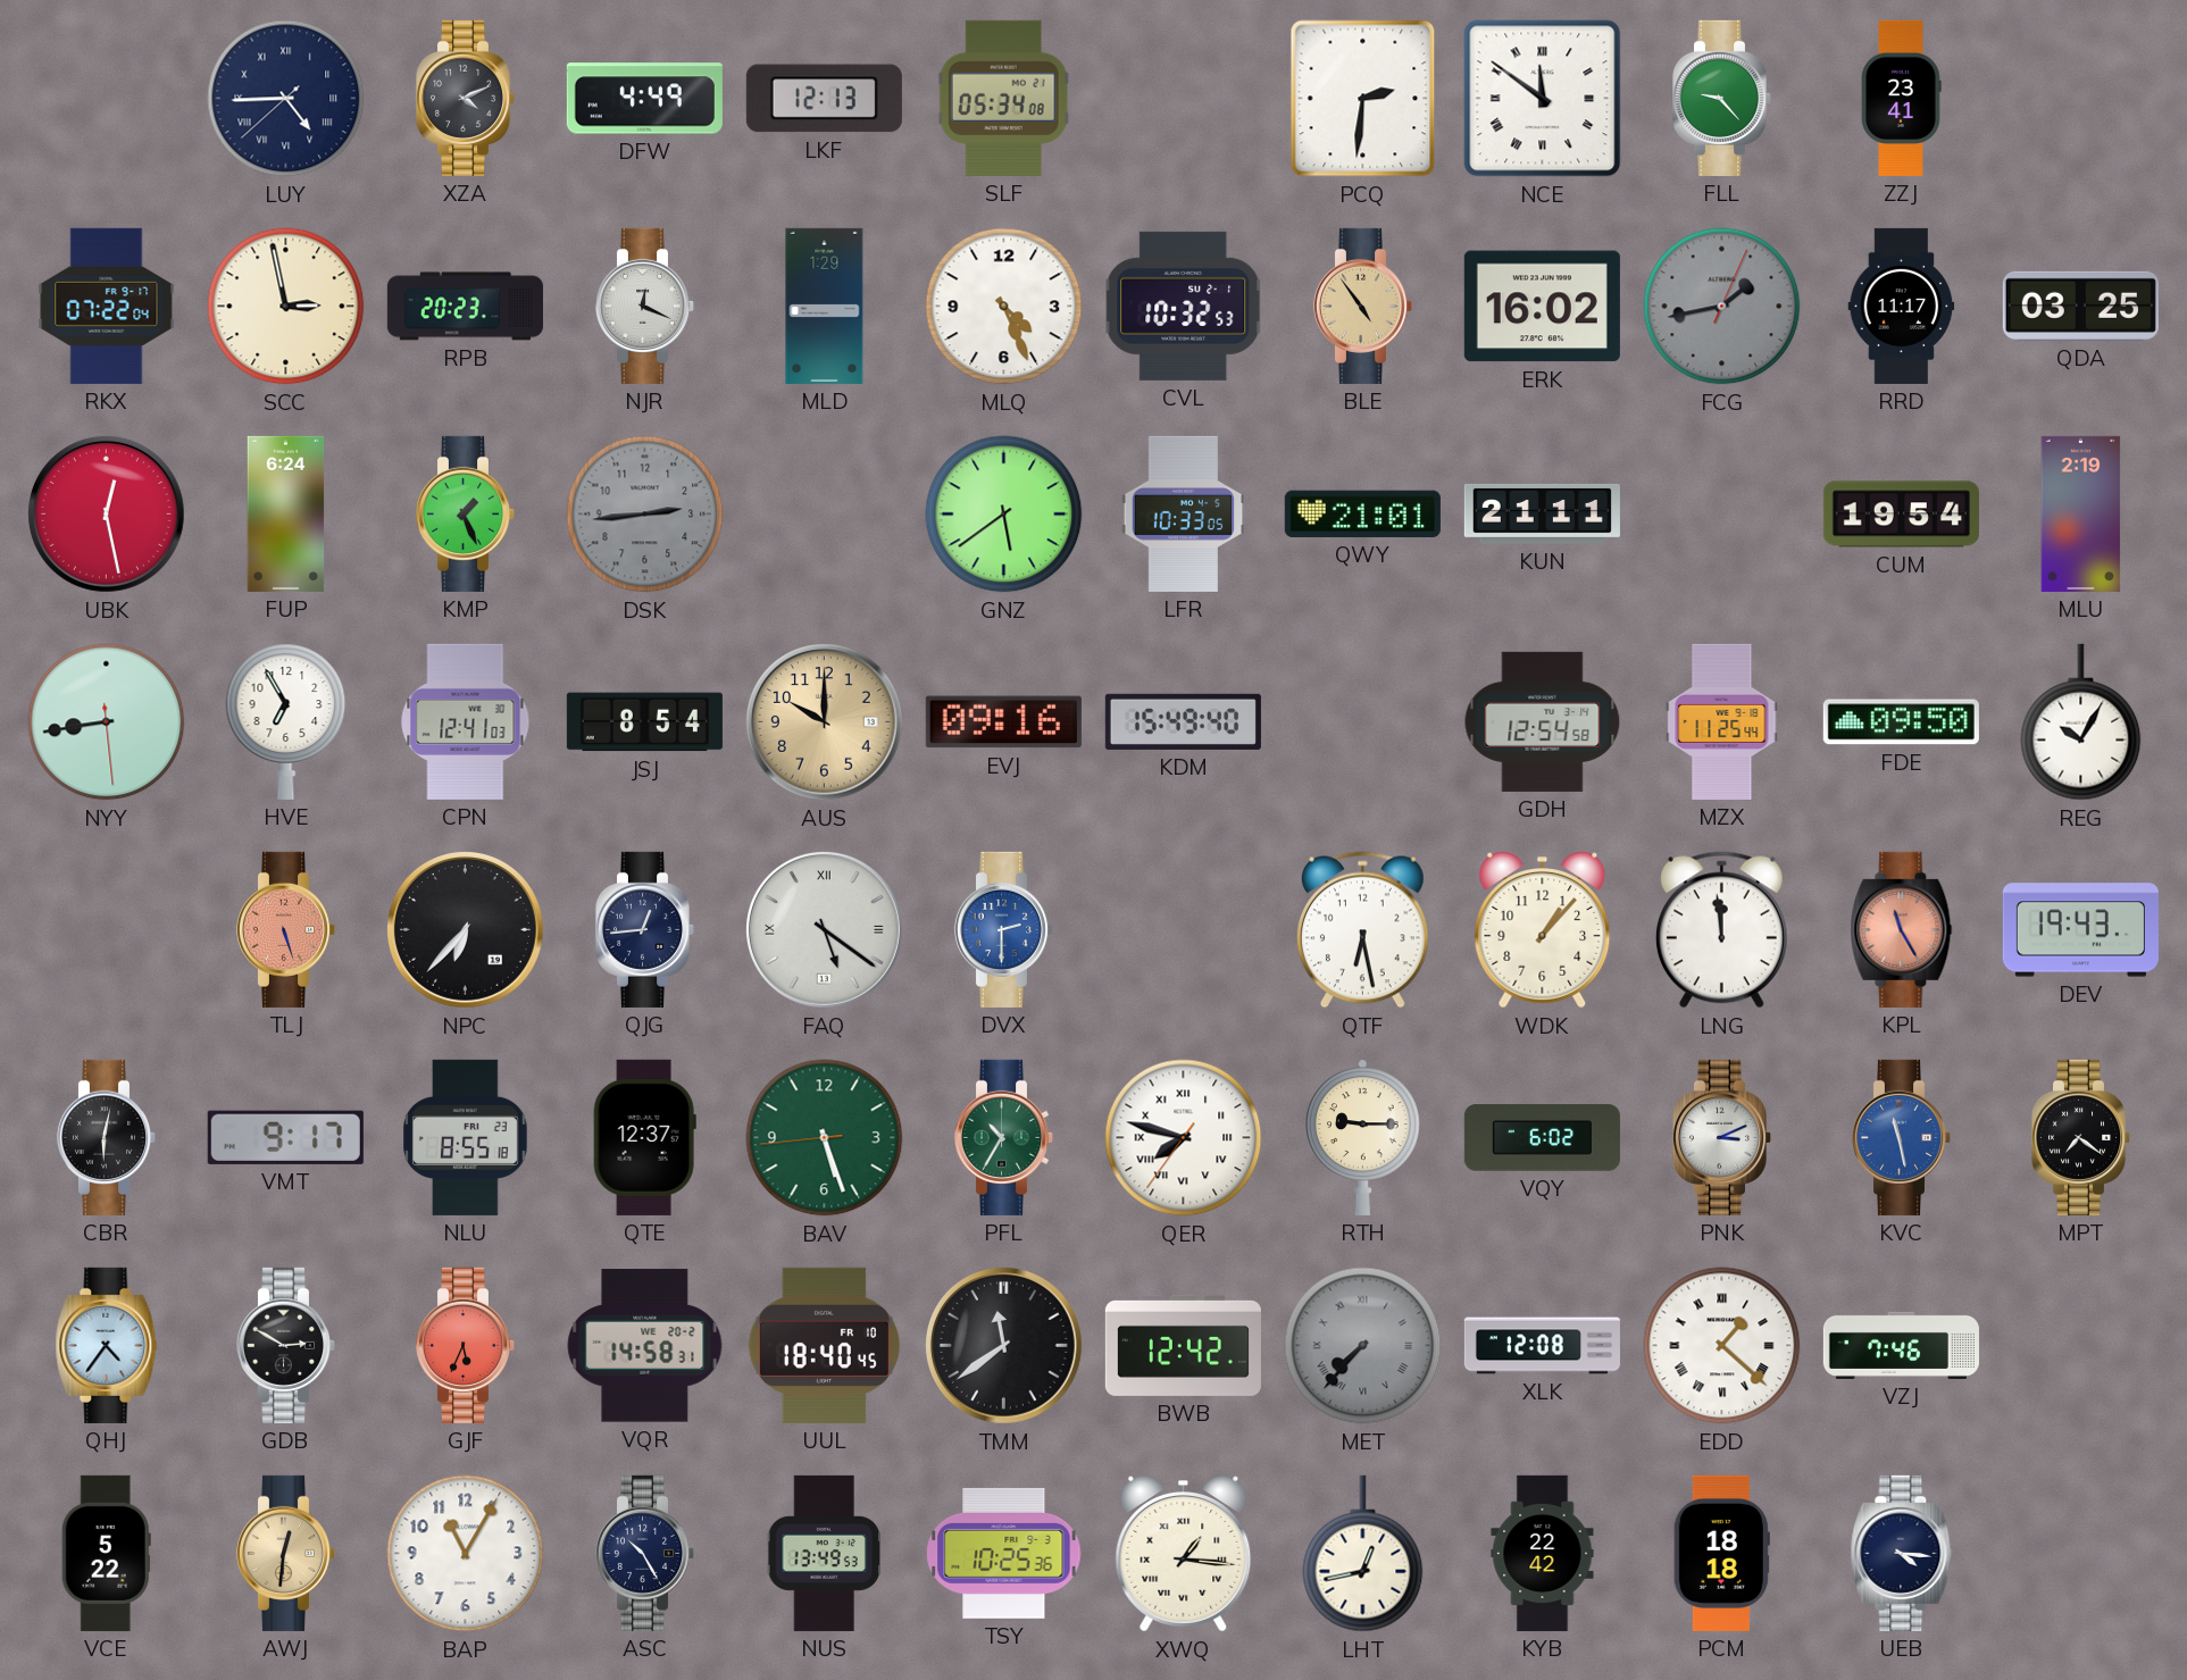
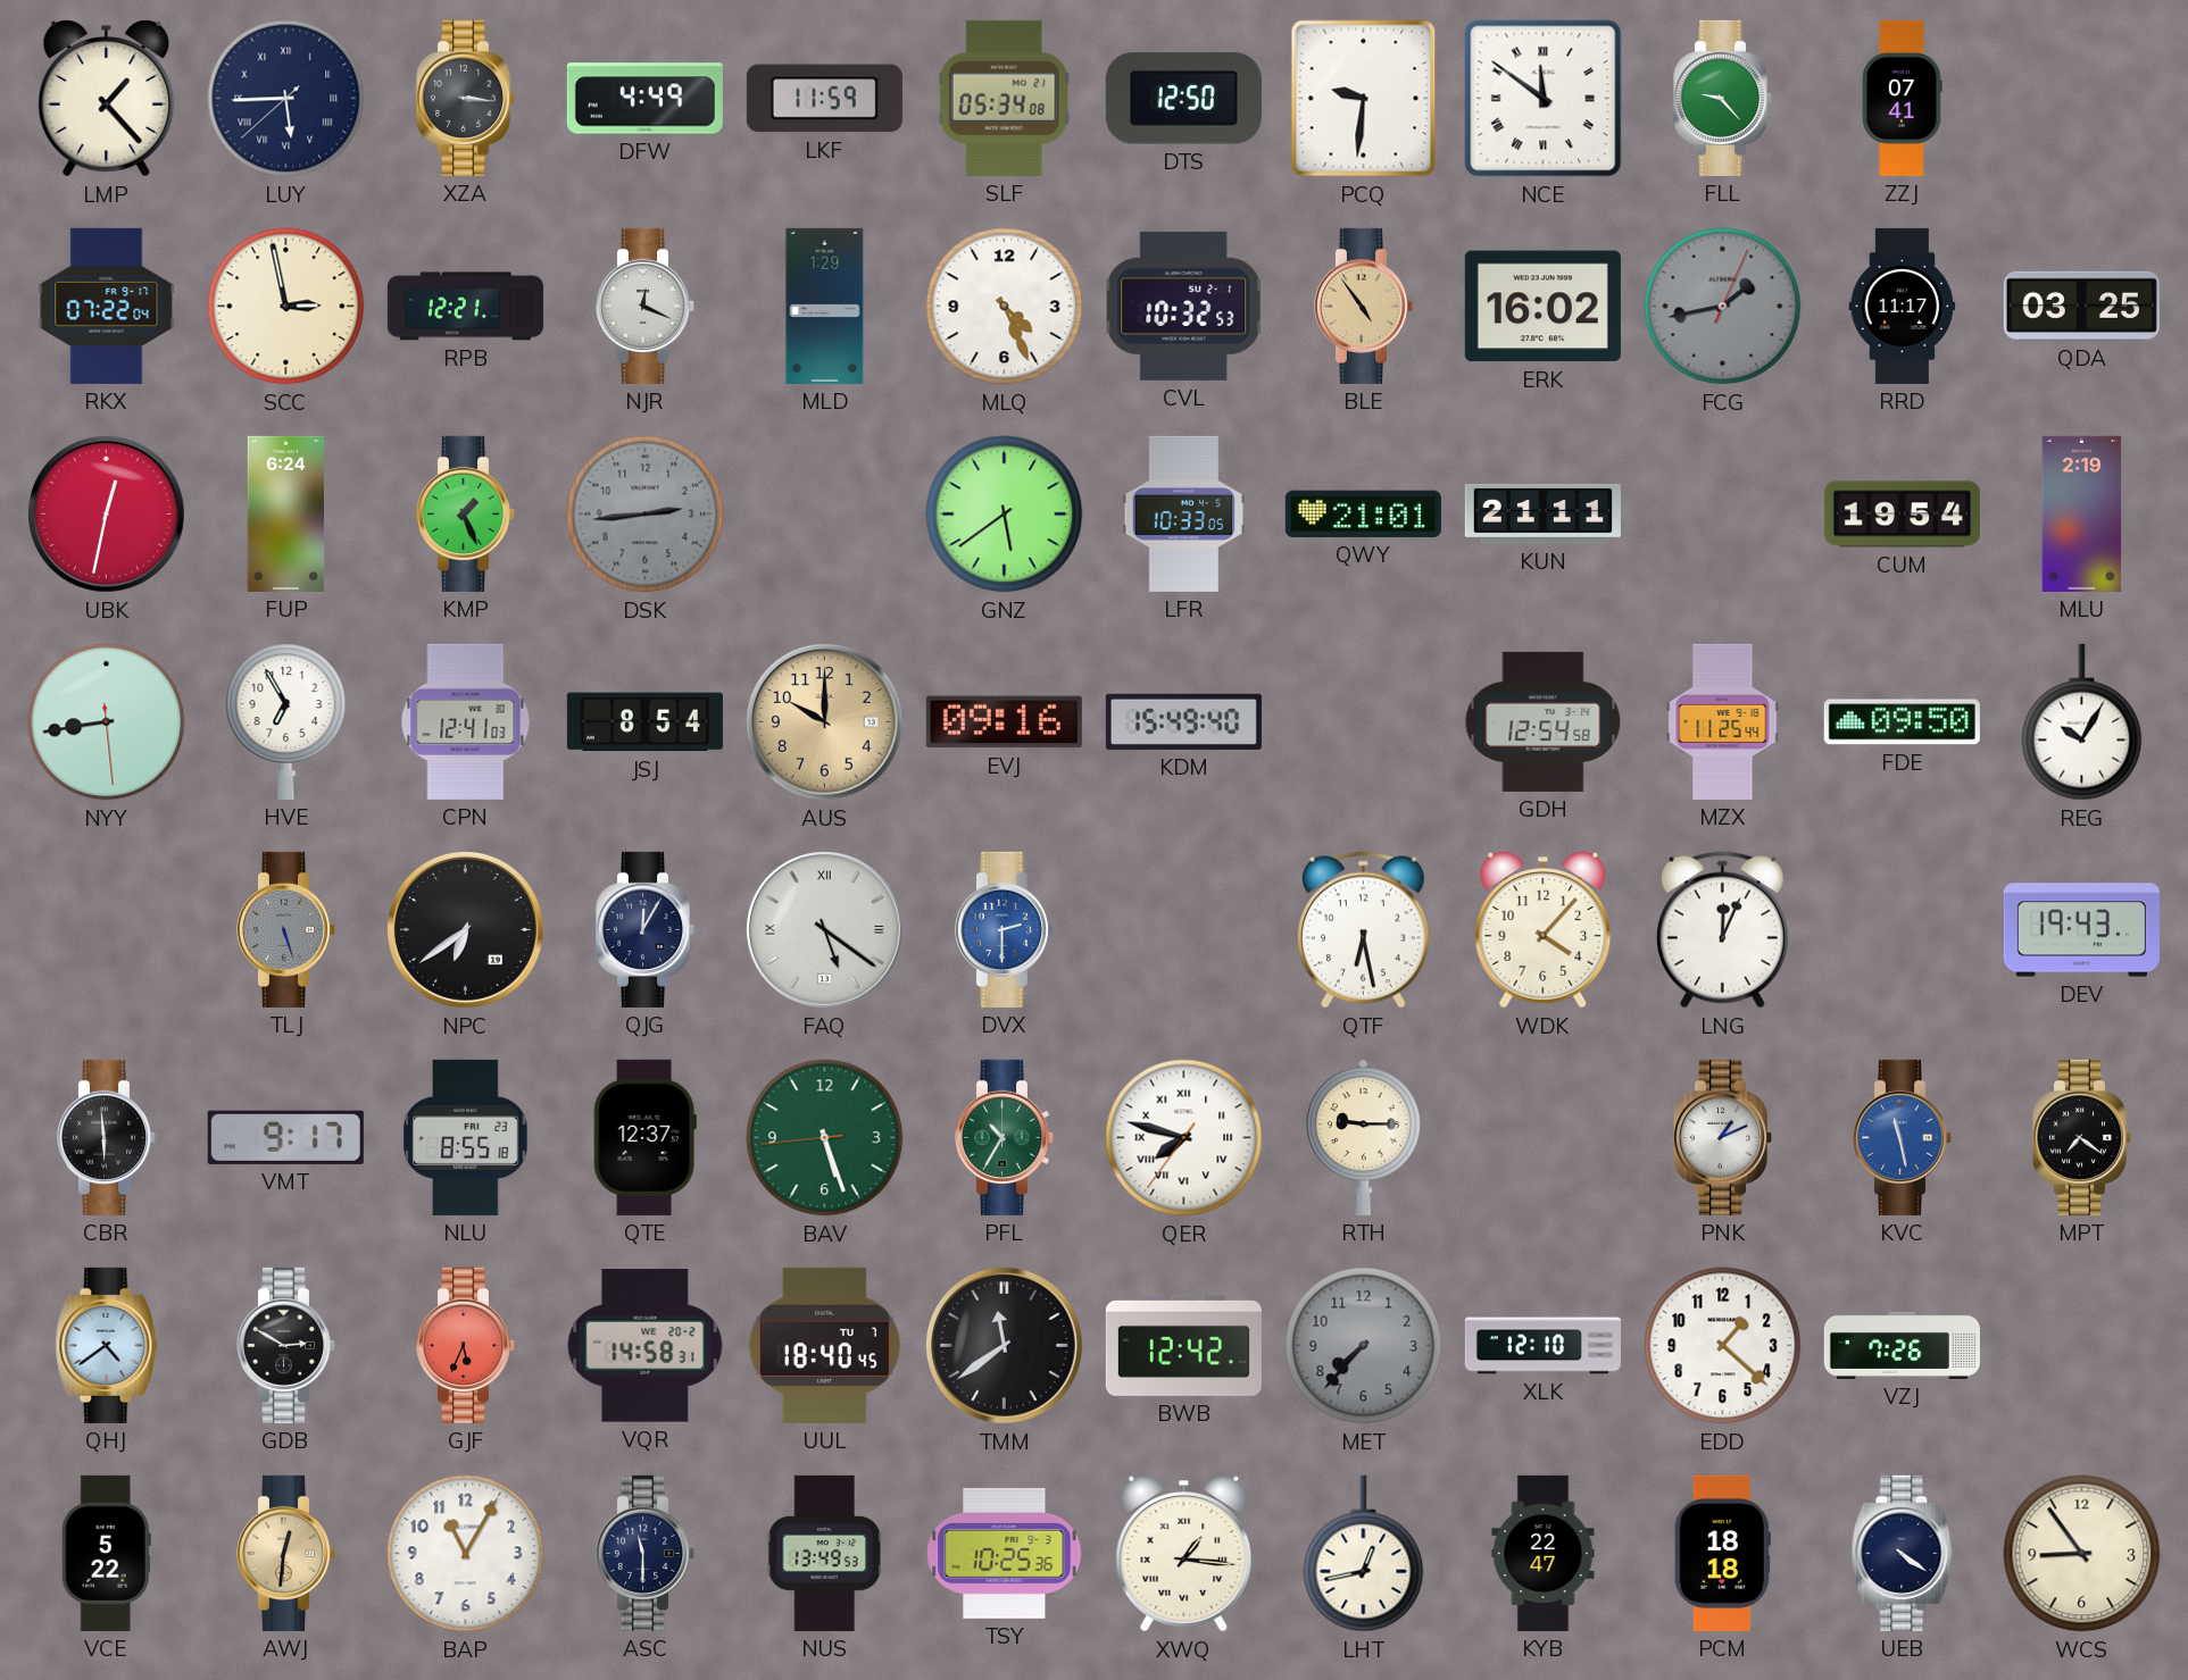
LMP: none -> 1:23
LUY: 4:44 -> 5:44
XZA: 4:11 -> 3:16
LKF: 12:13 -> 11:59
DTS: none -> 12:50
PCQ: 2:31 -> 9:31
ZZJ: 23:41 -> 07:41
RPB: 20:23 -> 12:21
UBK: 12:28 -> 12:32
TLJ dial: salmon -> grey
NPC: 6:37 -> 6:39
QJG: 12:44 -> 12:05
WDK: 1:07 -> 4:07
LNG: 11:59 -> 12:04
KPL: 11:25 -> none
CBR: 6:02 -> 5:59
VQY: 6:02 -> none
PNK: 3:11 -> 1:11
QHJ: 4:36 -> 4:39
UUL date: FR 10 -> TU 7
MET numerals: Roman -> Arabic
XLK: 12:08 -> 12:10
EDD numerals: Roman -> Arabic
VZJ: 7:46 -> 7:26
ASC: 10:25 -> 11:30
KYB: 22:42 -> 22:47
UEB: 4:16 -> 4:21
WCS: none -> 8:54
